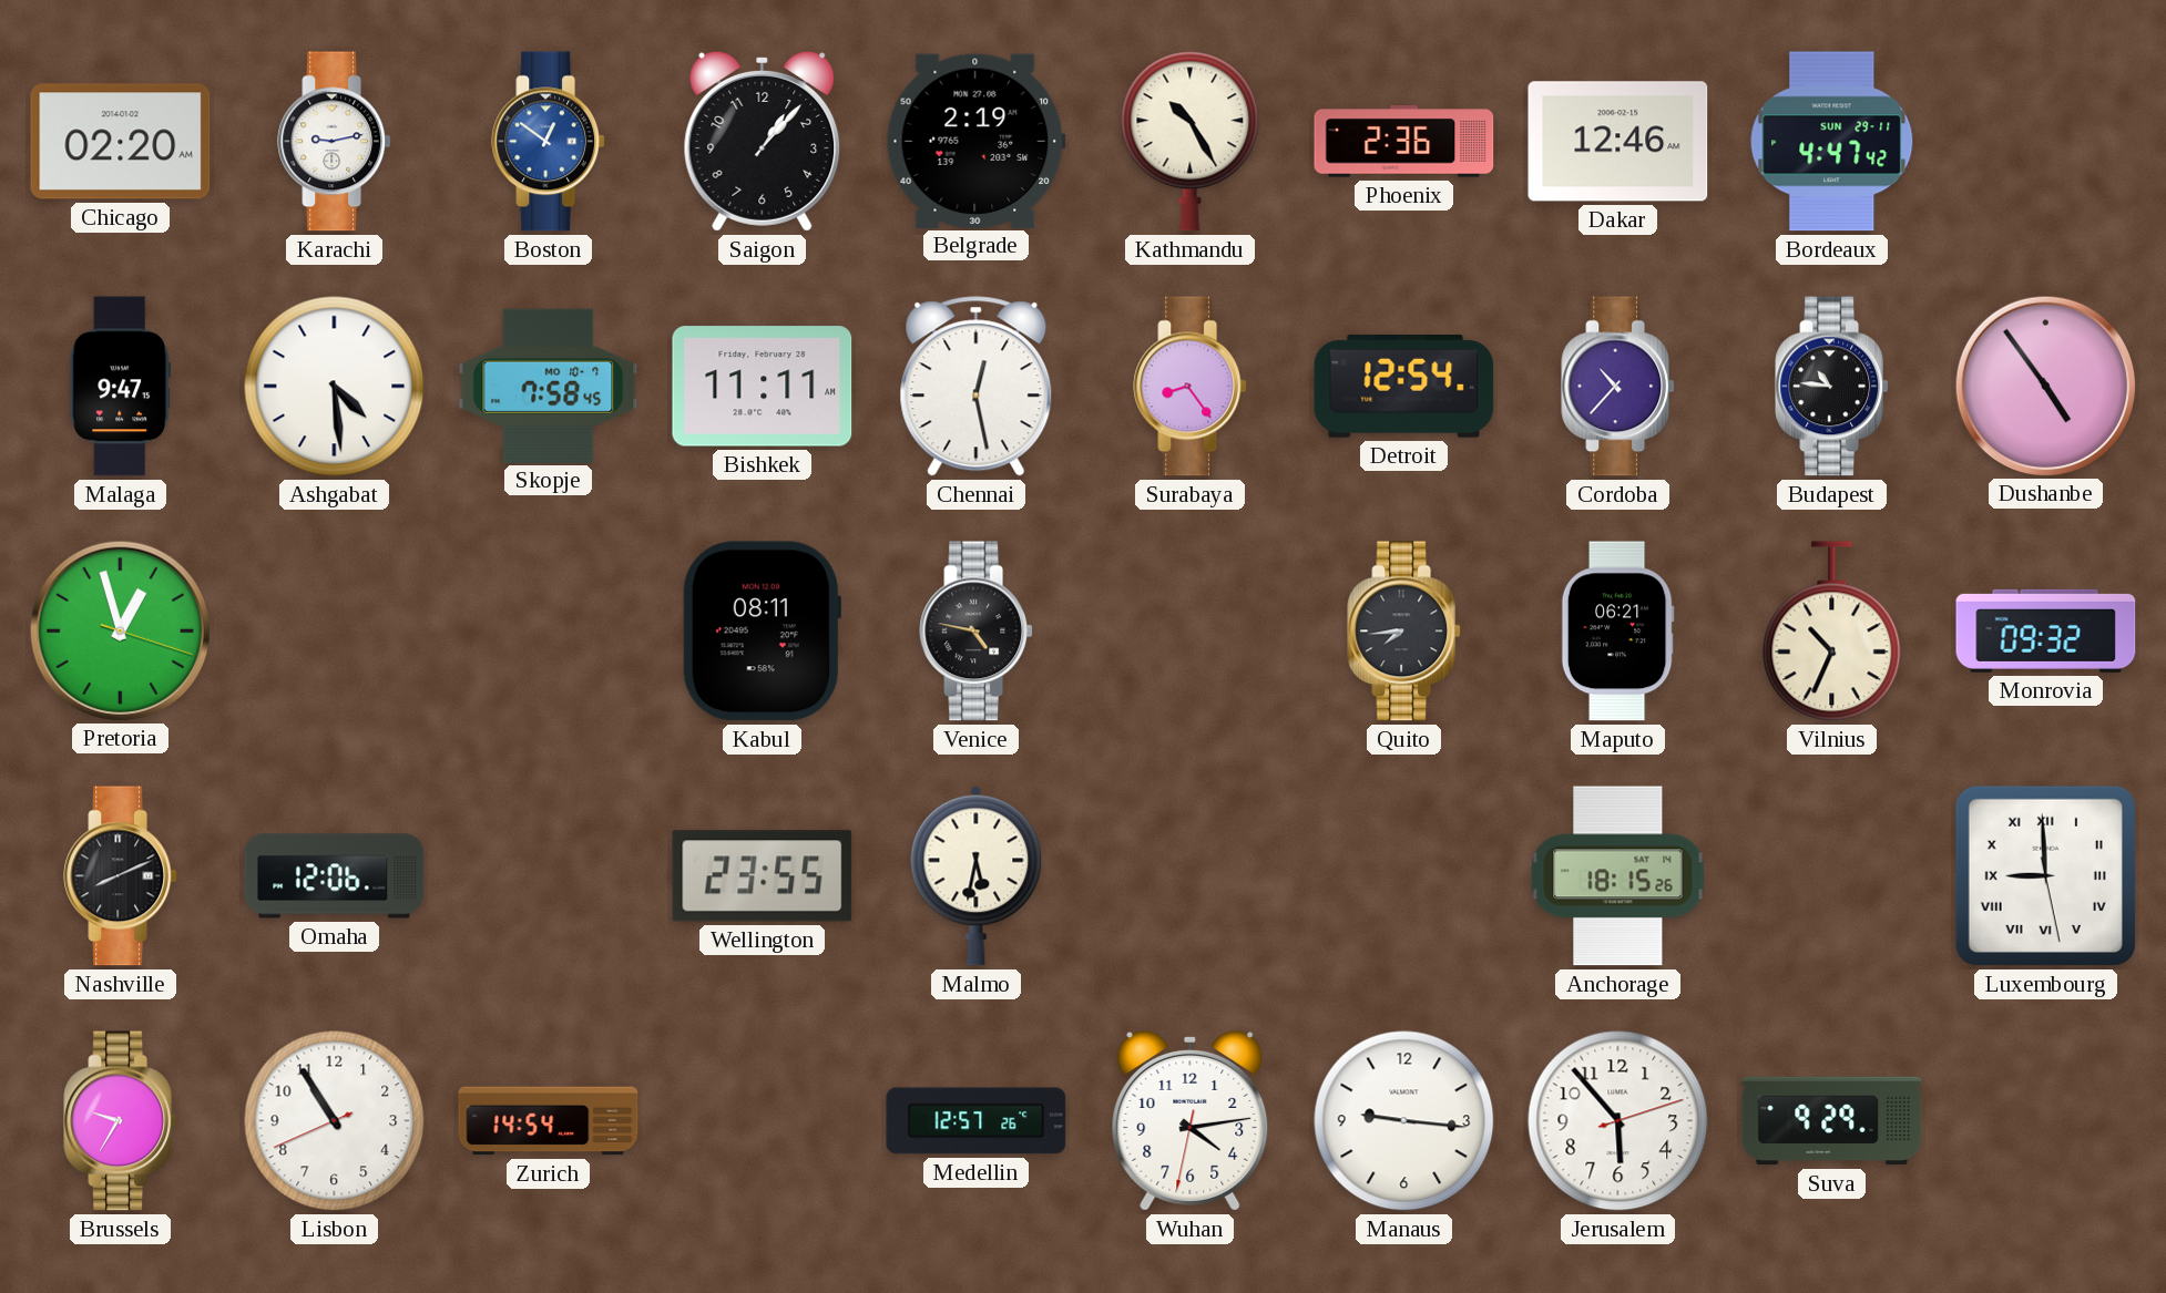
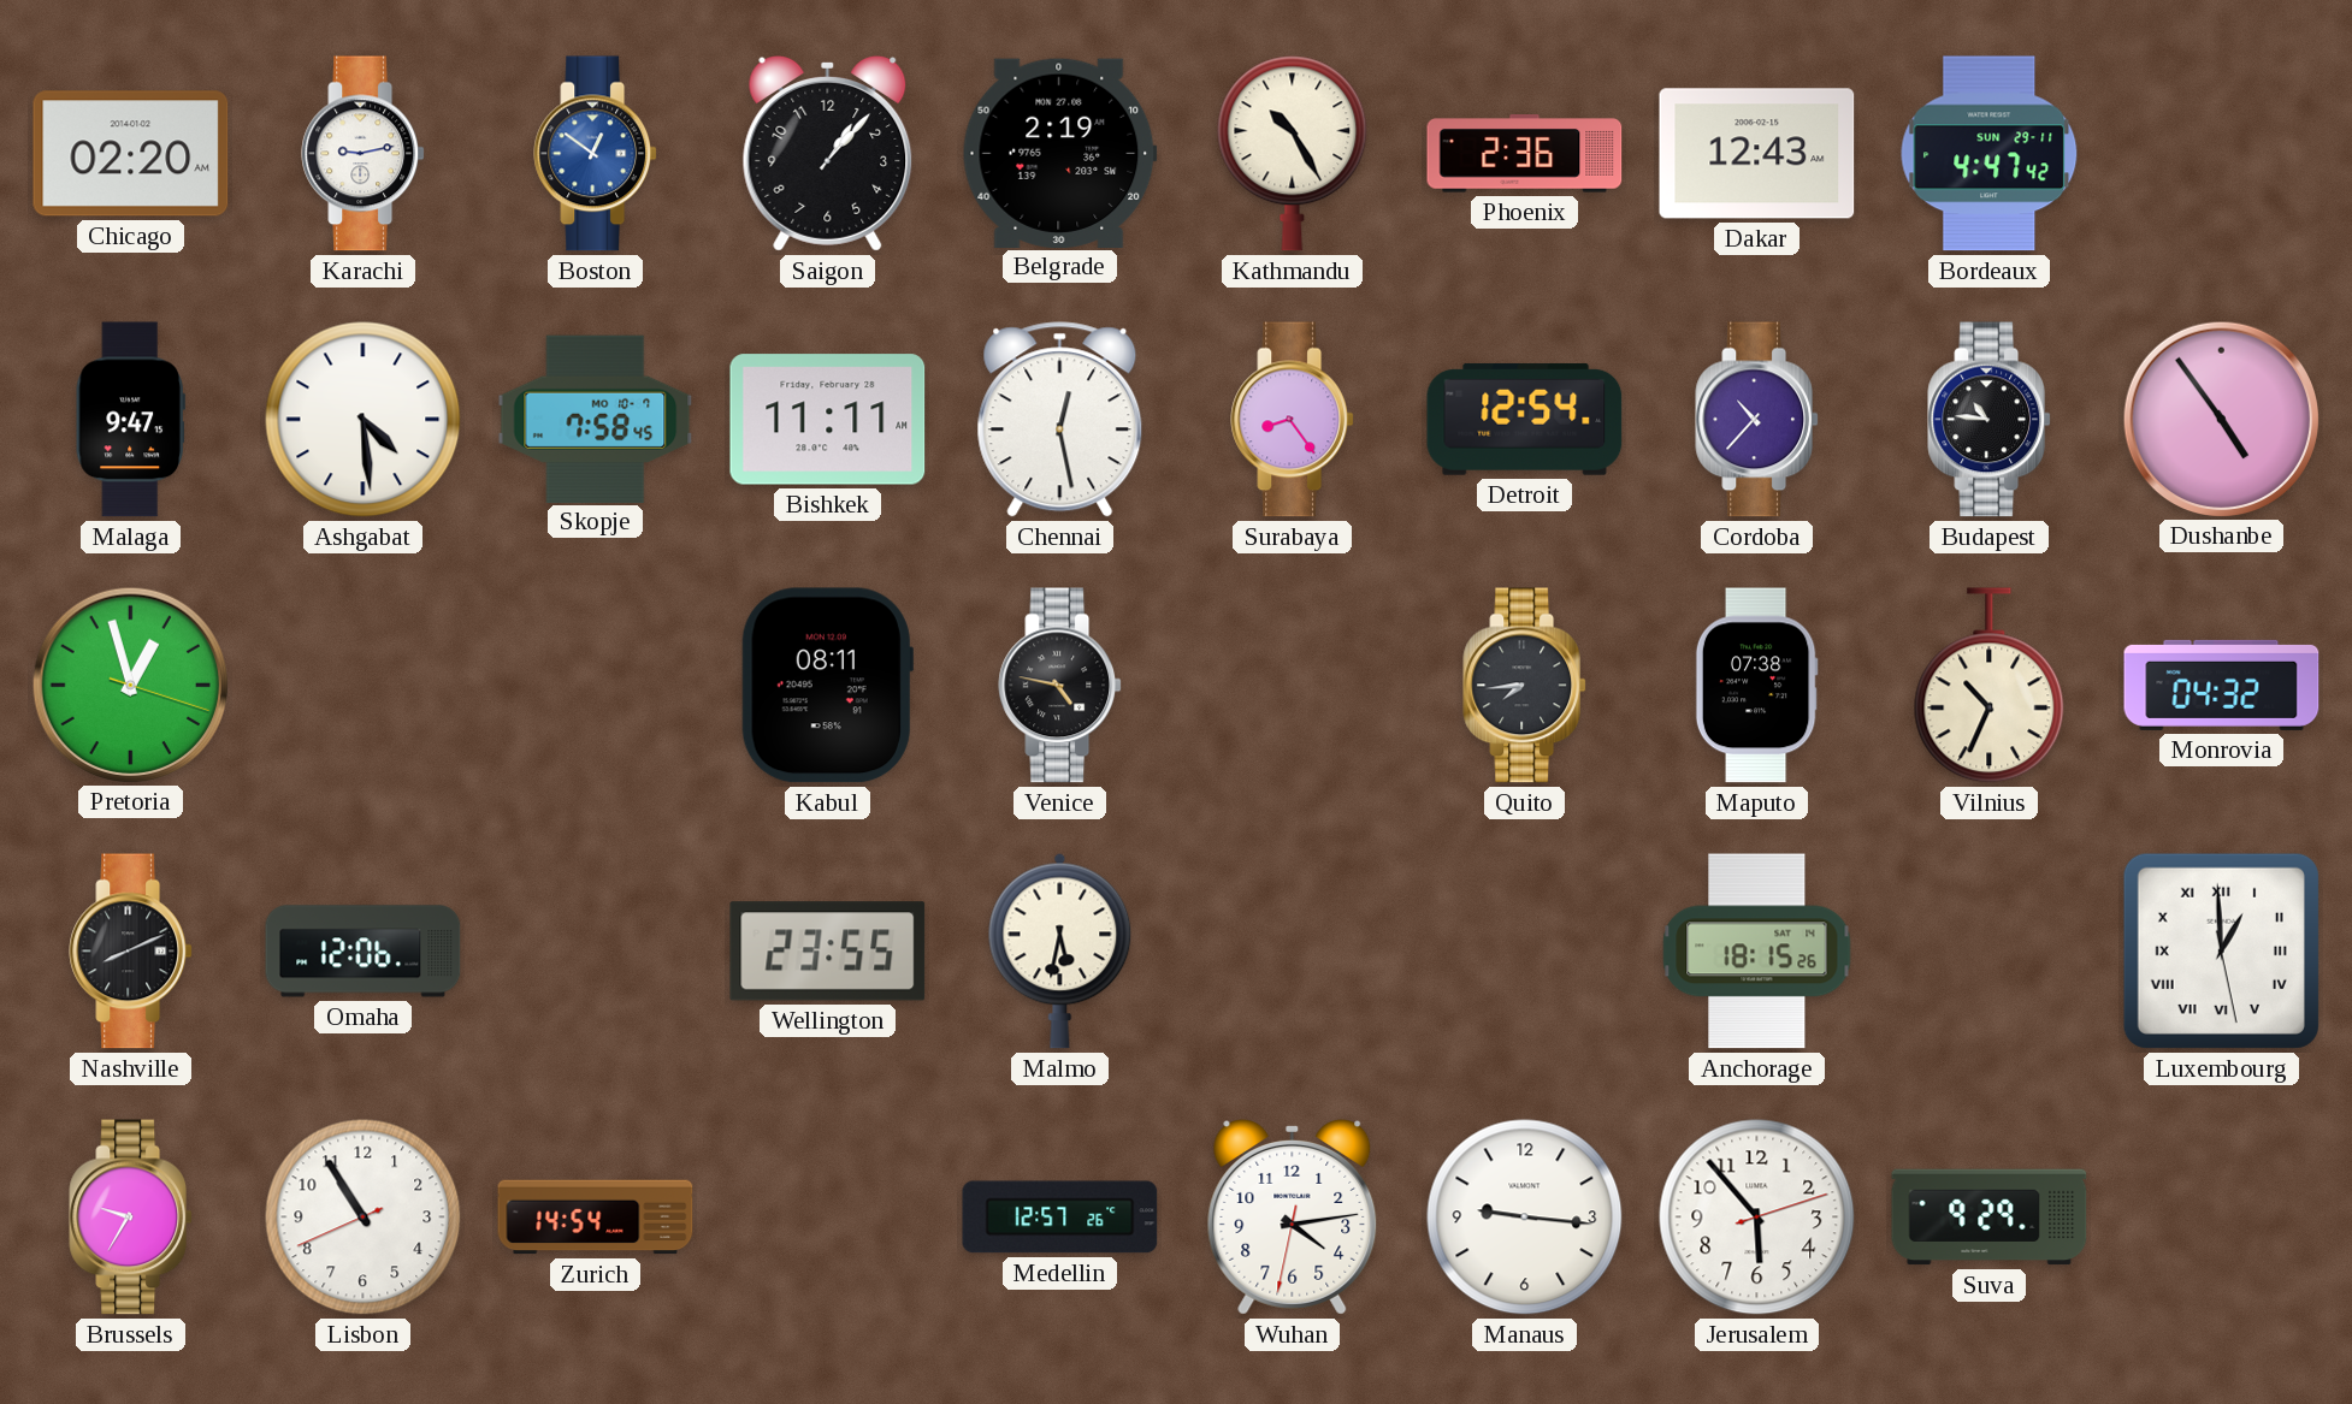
Dakar: 12:46 -> 12:43
Maputo: 06:21 -> 07:38
Monrovia: 09:32 -> 04:32
Luxembourg: 8:59 -> 12:59
